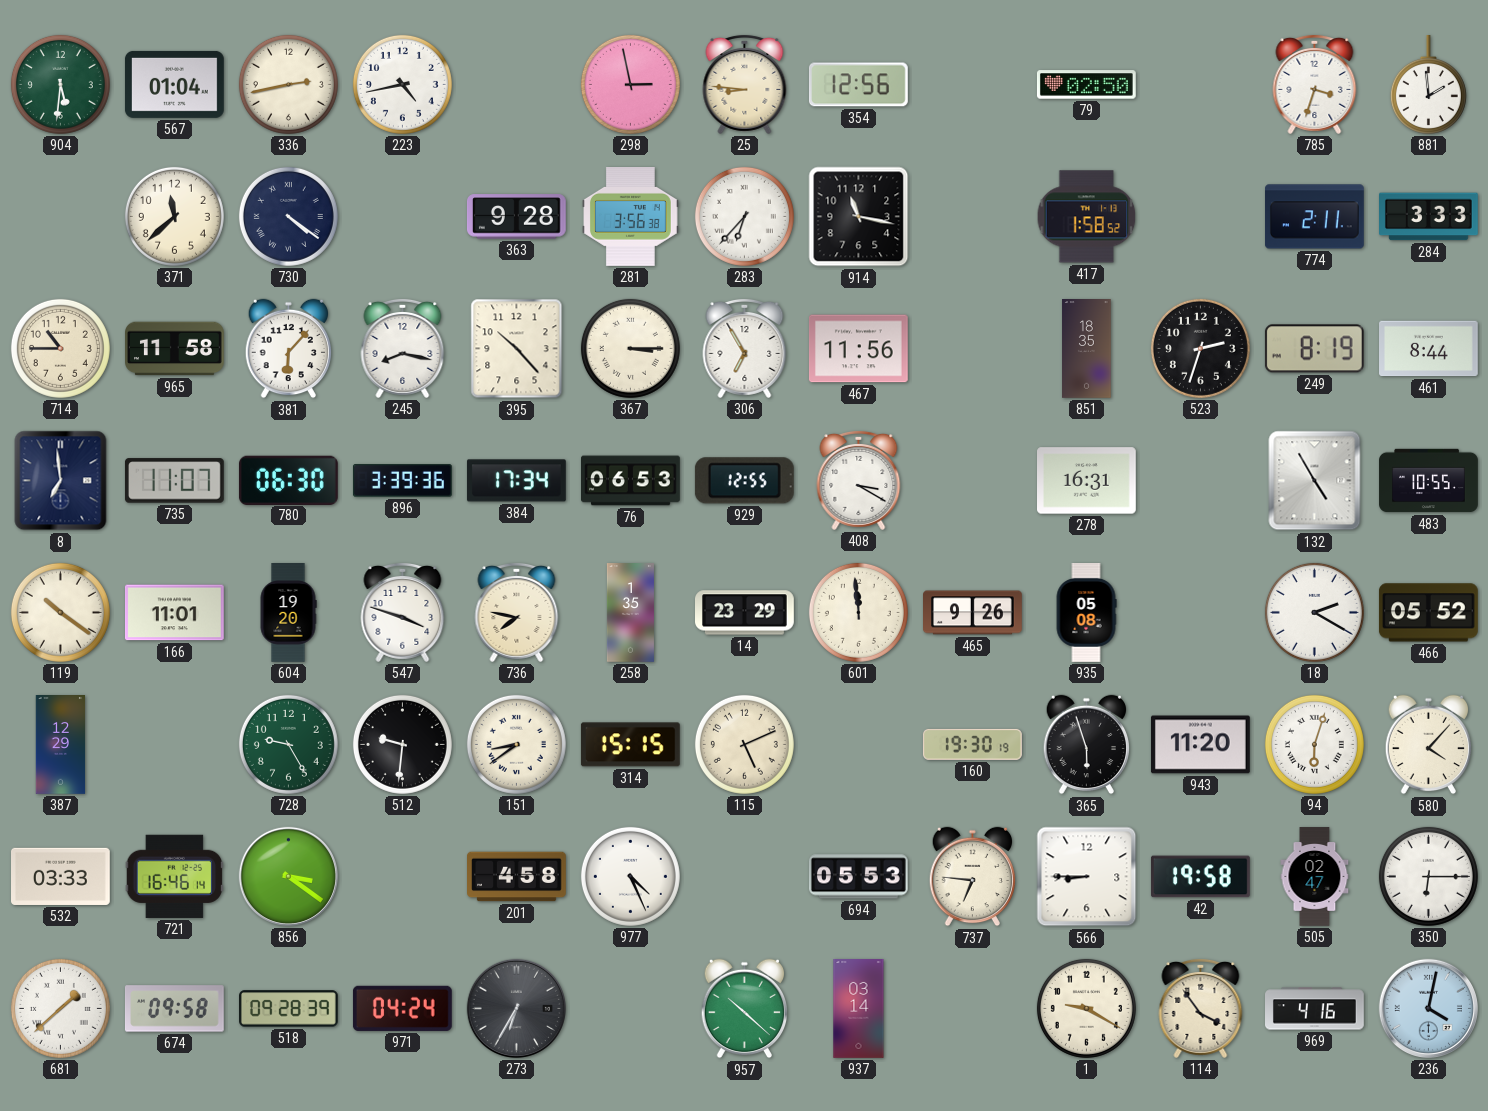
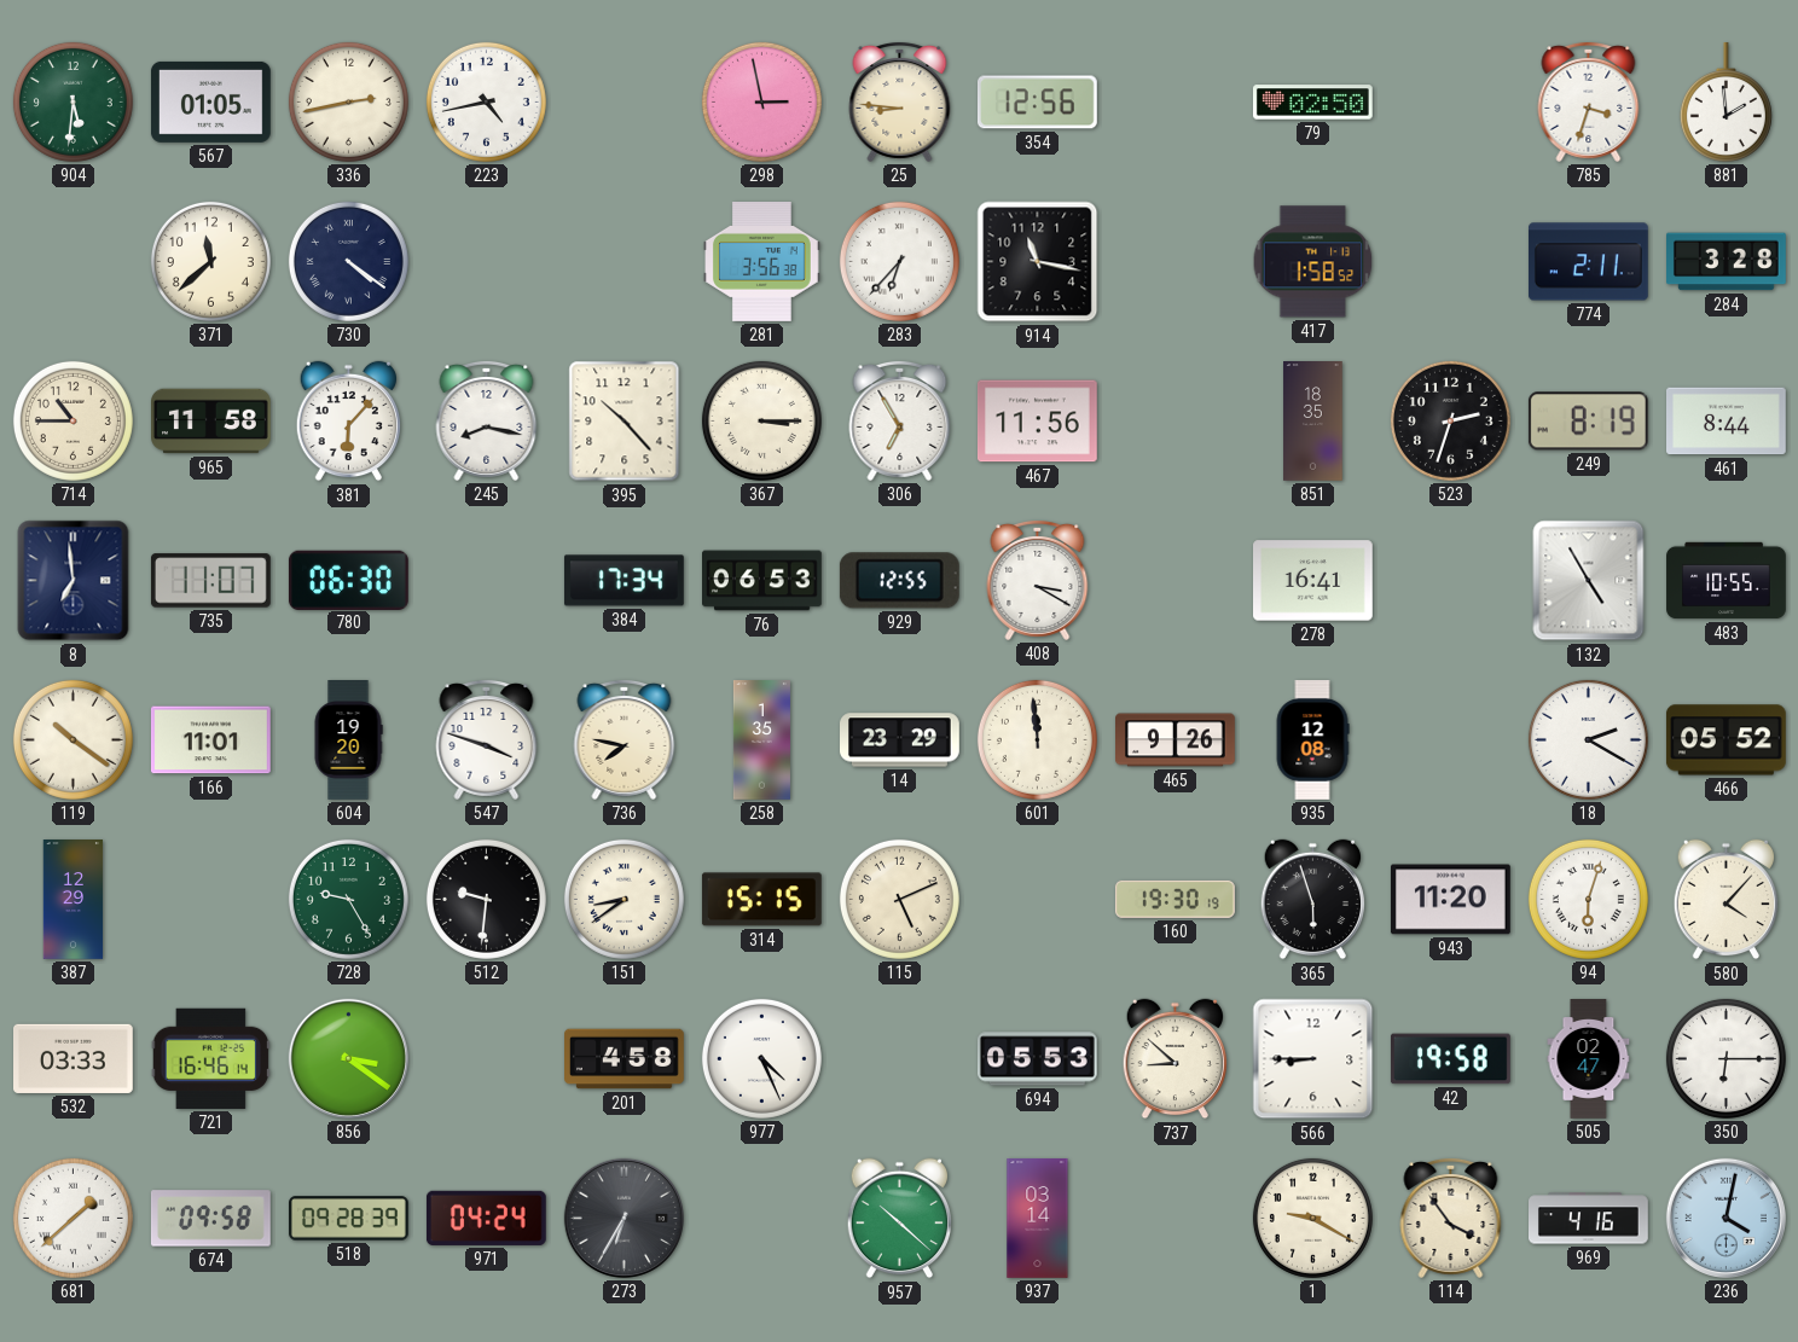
567: 01:04 -> 01:05
363: 9:28 -> none
284: 3:33 -> 3:28
896: 3:39 -> none
278: 16:31 -> 16:41
935: 05:08 -> 12:08
737: 6:46 -> 8:52
